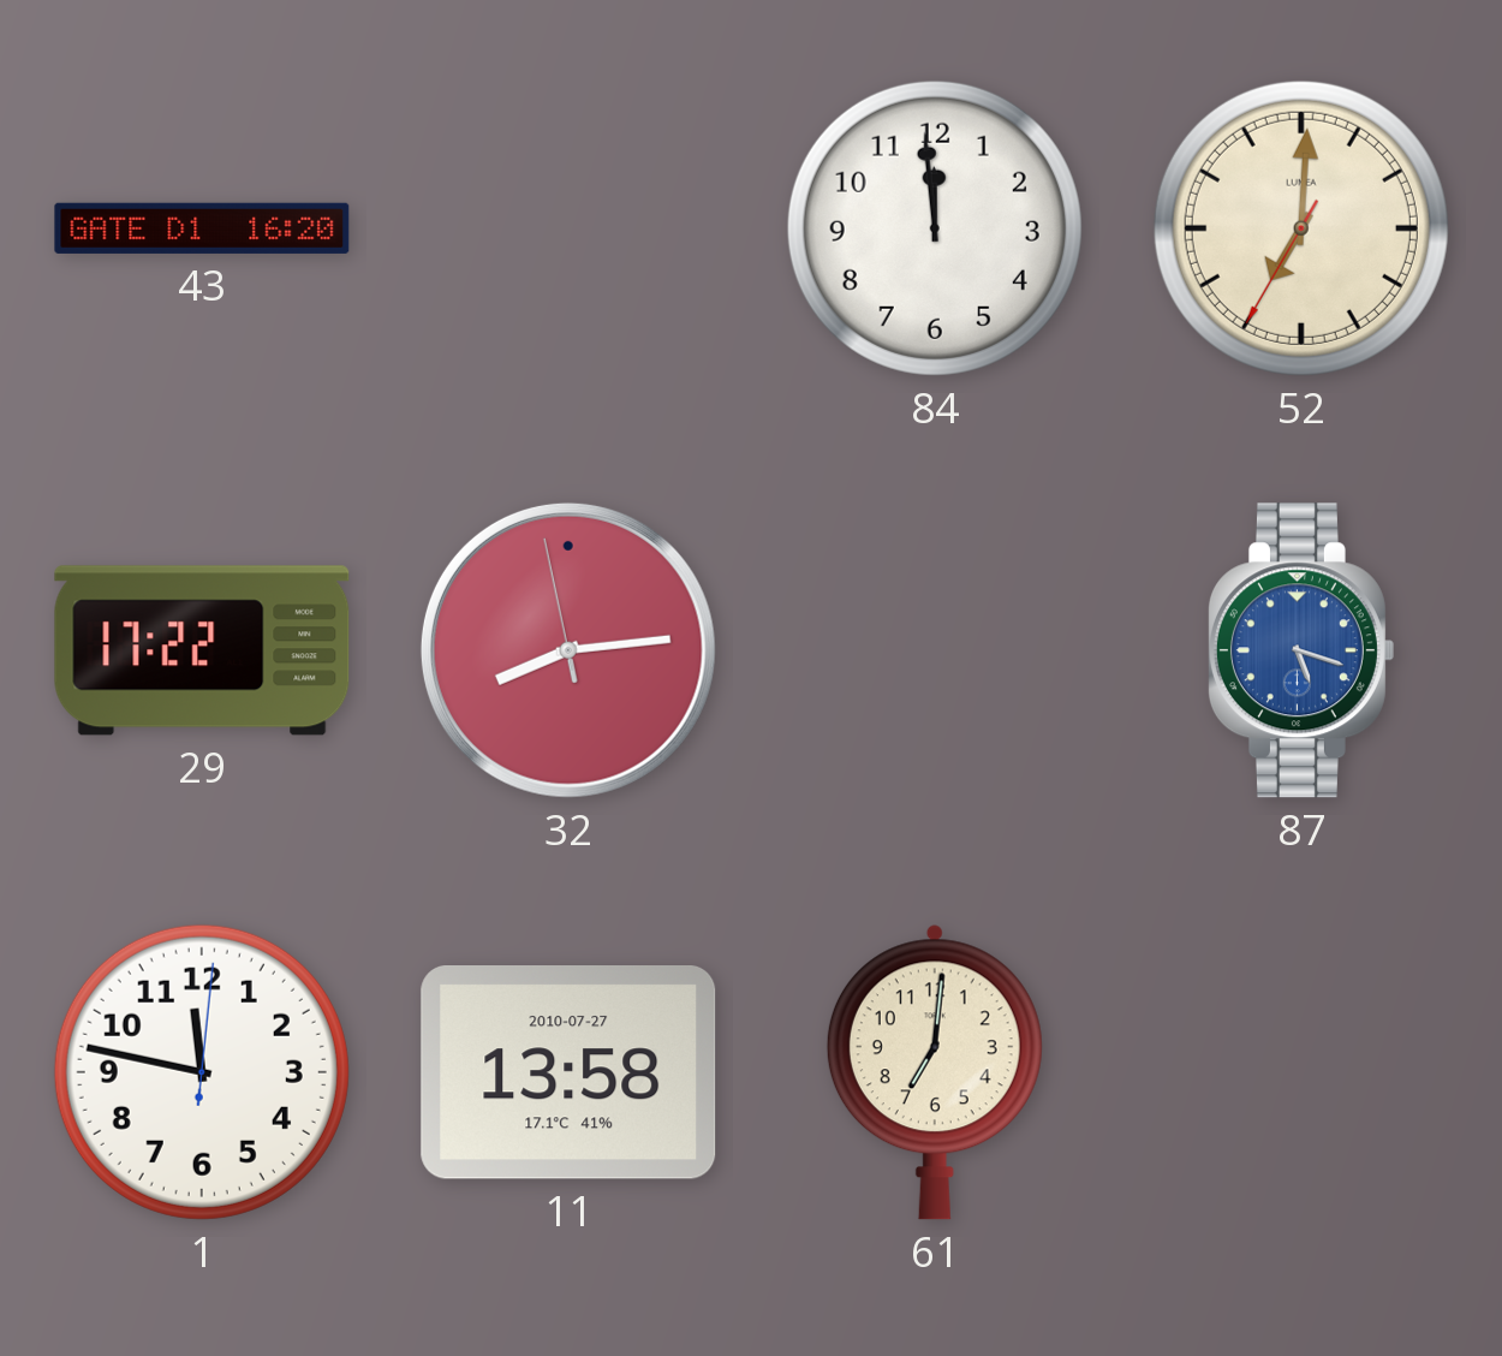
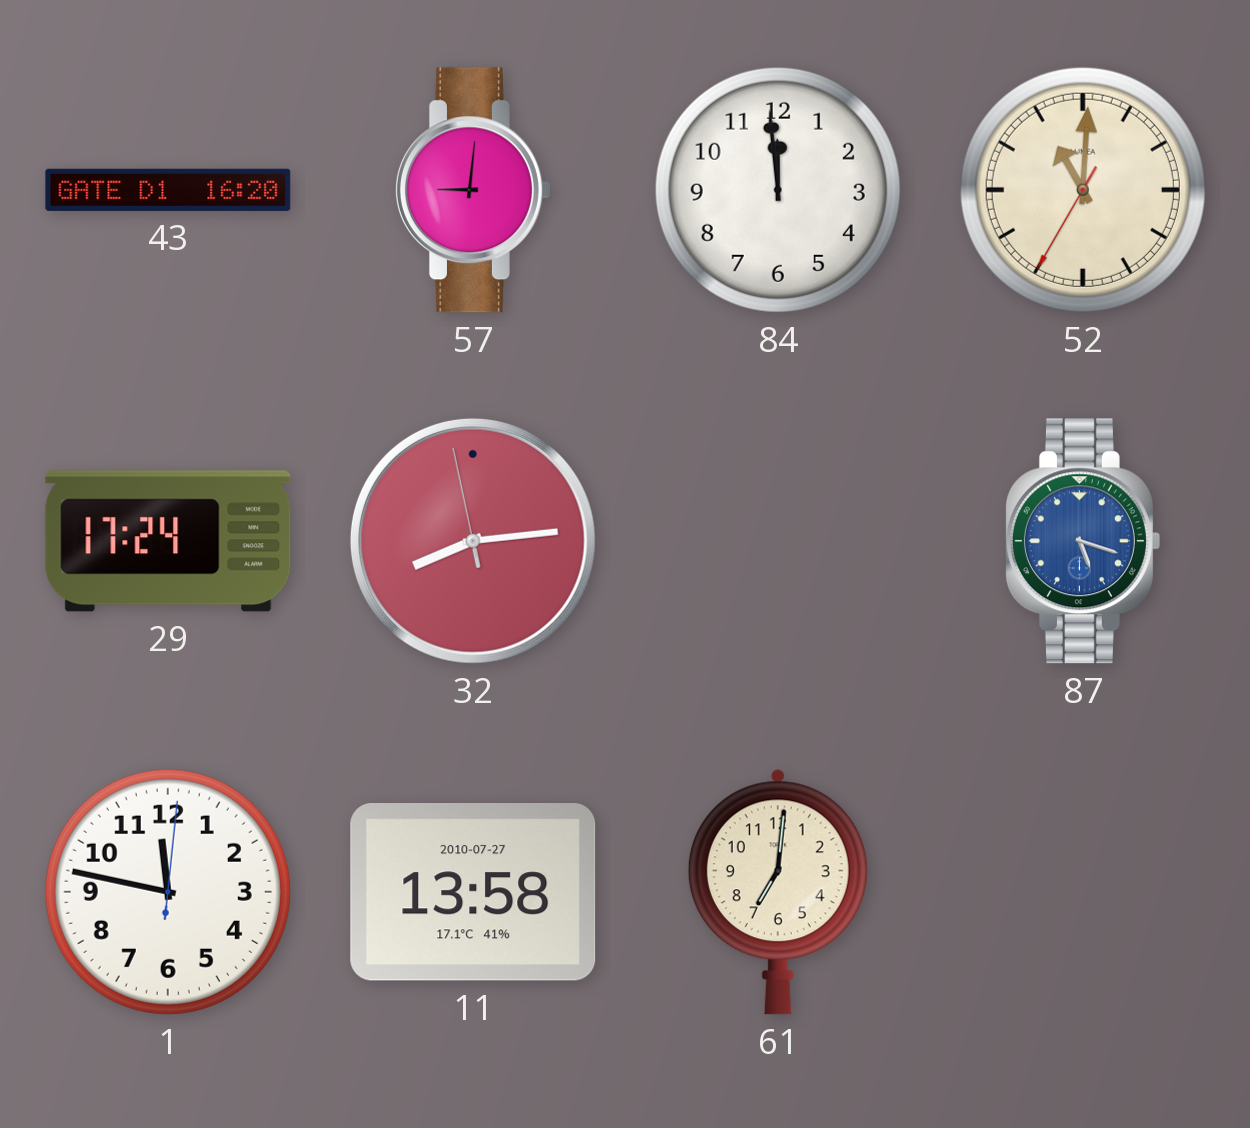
57: none -> 9:01
52: 7:00 -> 11:00
29: 17:22 -> 17:24
